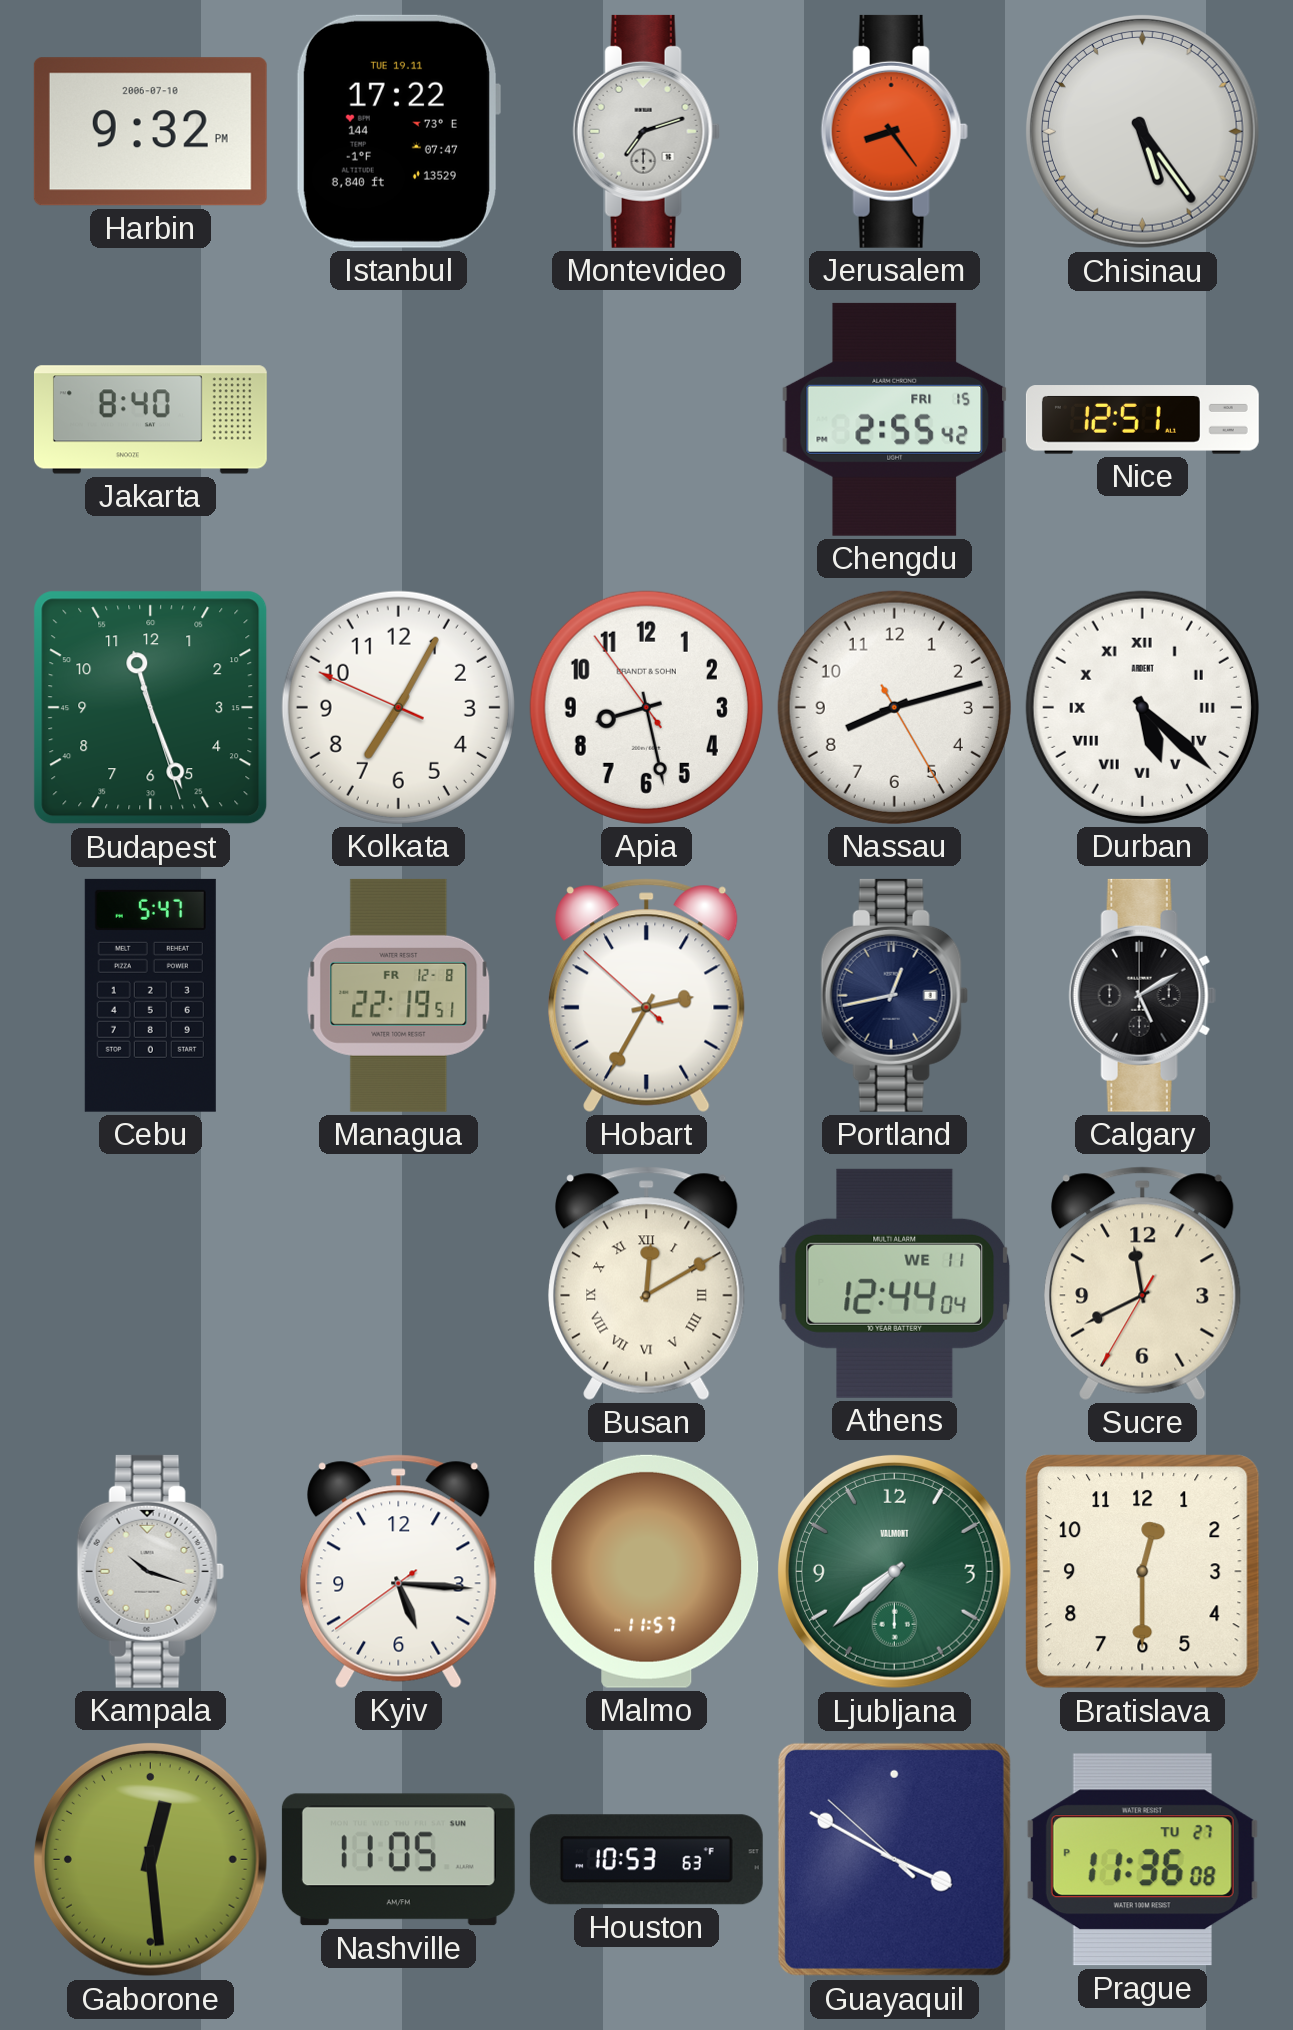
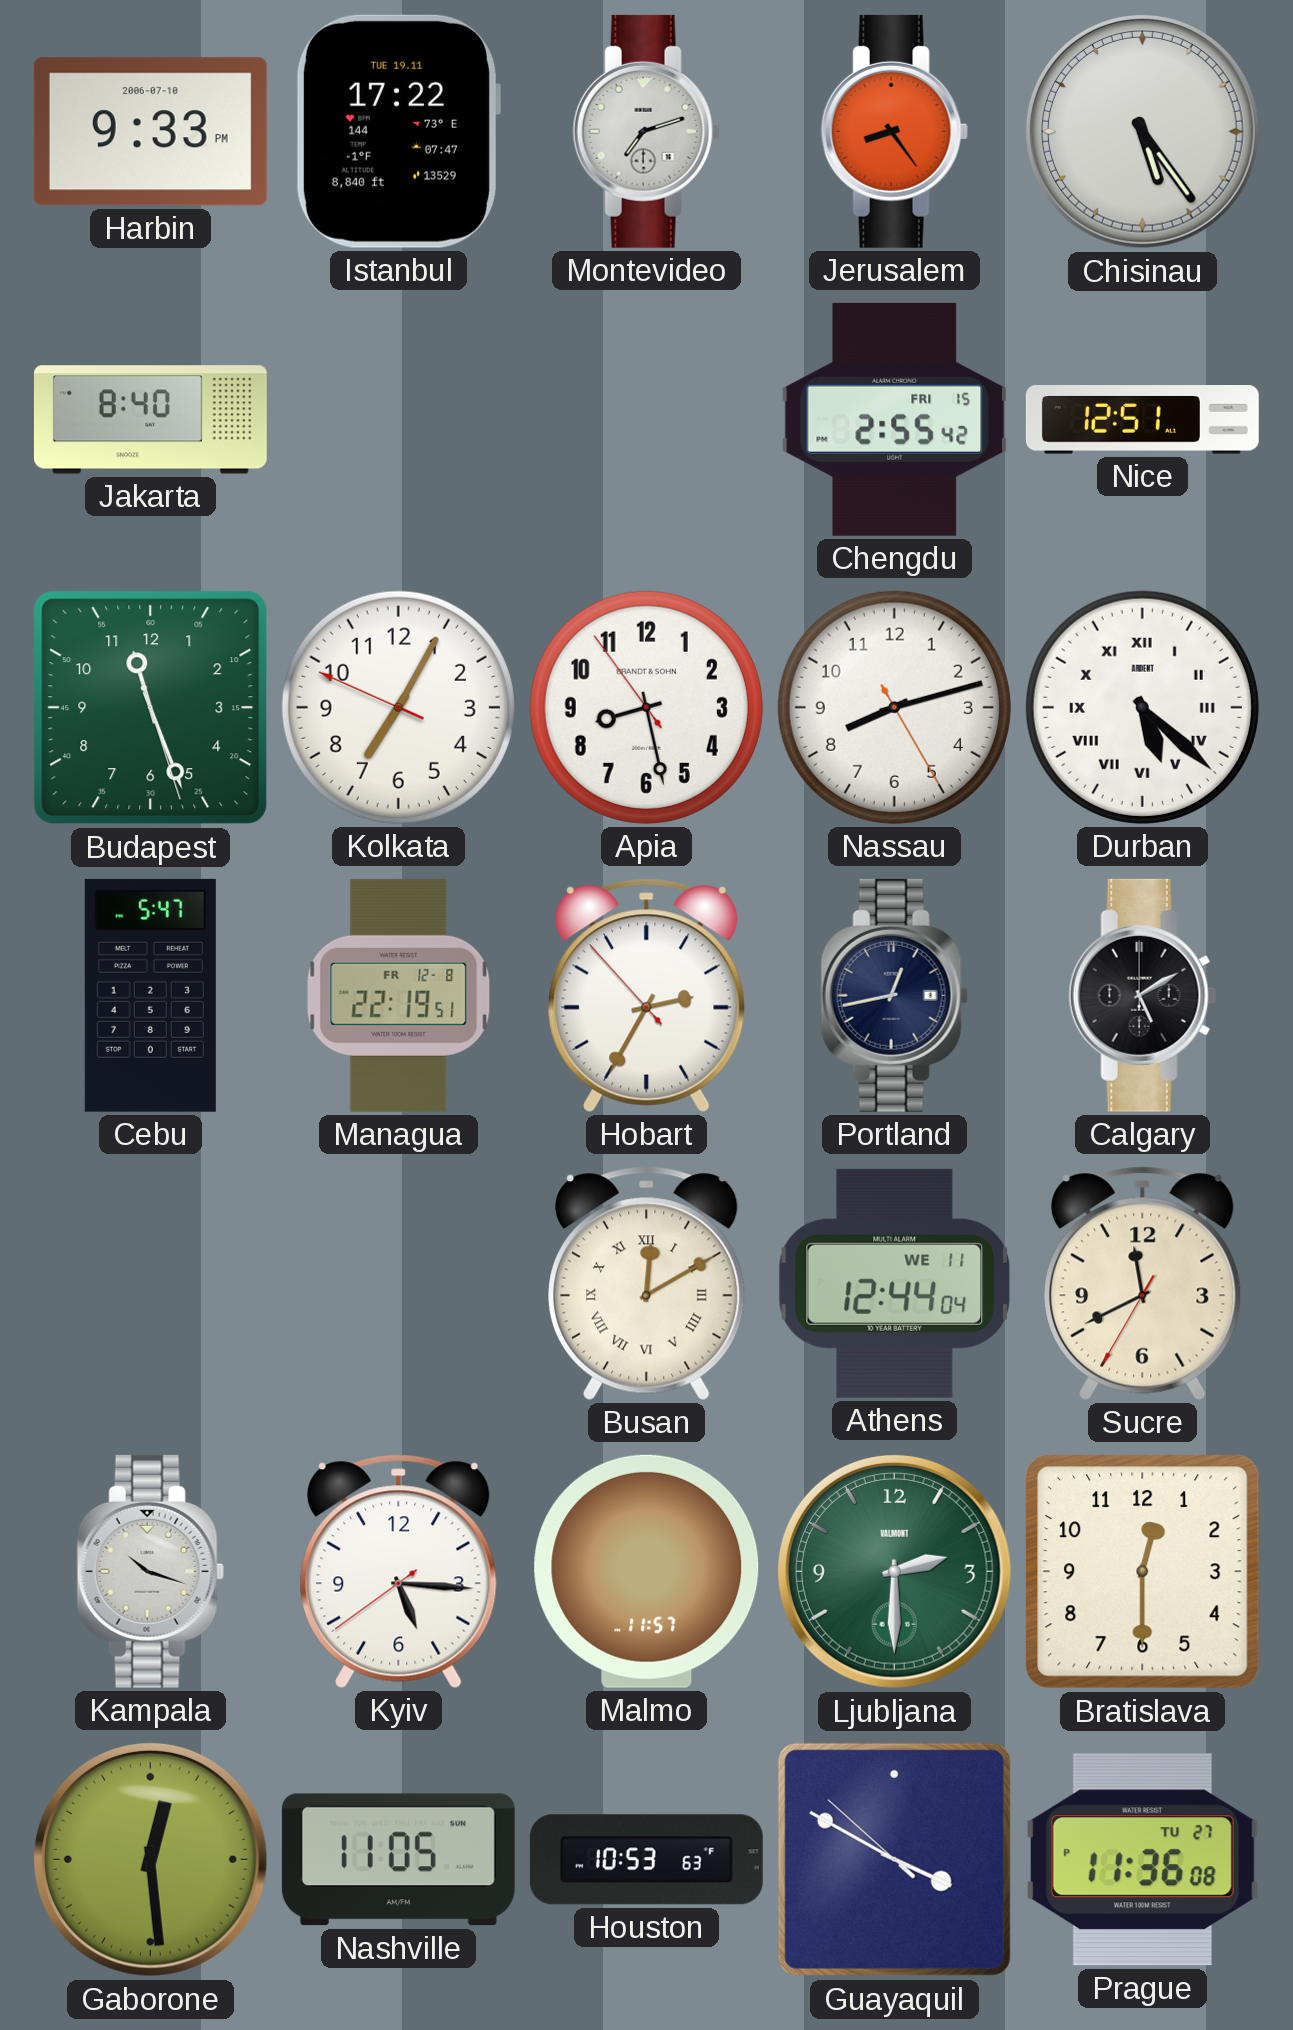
Harbin: 9:32 -> 9:33
Hobart: 2:34:52 -> 2:34:53
Ljubljana: 7:38 -> 2:30
